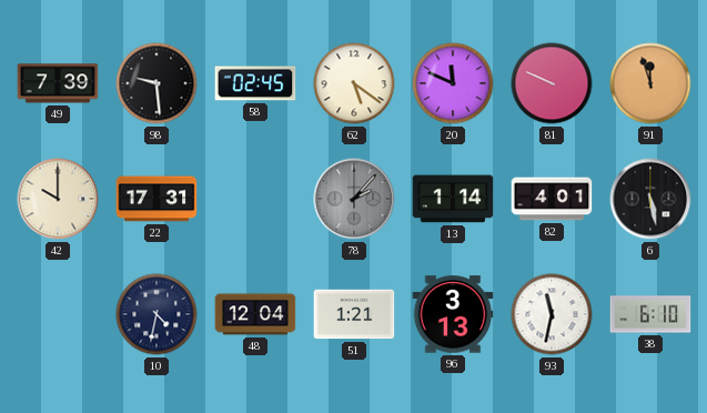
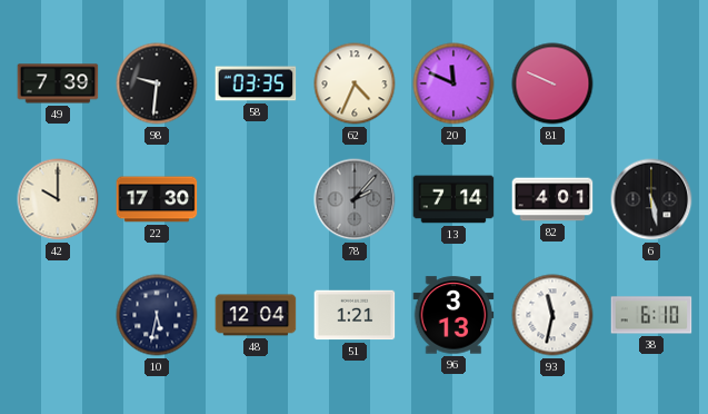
98: 9:29 -> 9:31
58: 02:45 -> 03:35
62: 5:21 -> 4:34
91: 11:57 -> none
22: 17:31 -> 17:30
13: 1:14 -> 7:14
10: 4:32 -> 5:32
